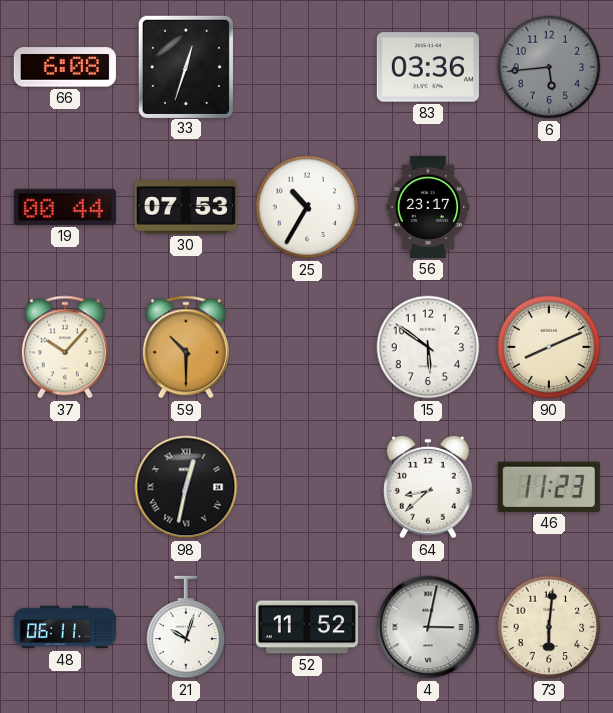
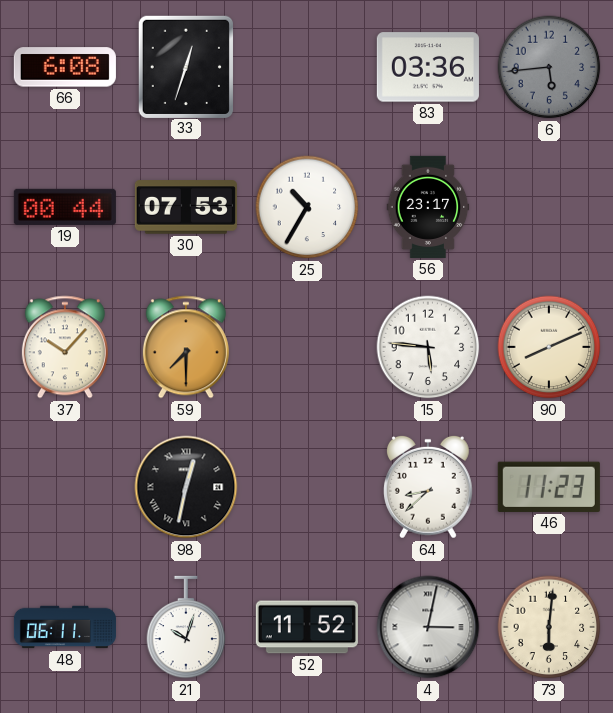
59: 10:30 -> 7:30
15: 5:51 -> 5:46
